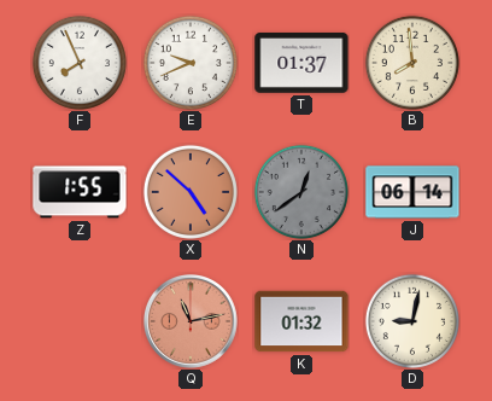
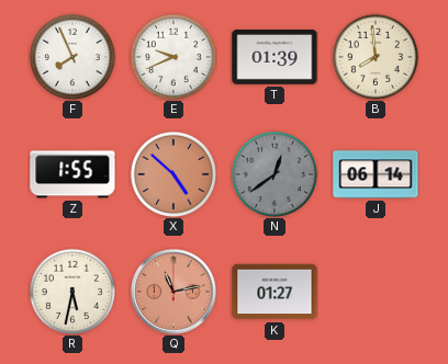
T: 01:37 -> 01:39
R: none -> 5:32
K: 01:32 -> 01:27
D: 9:02 -> none
